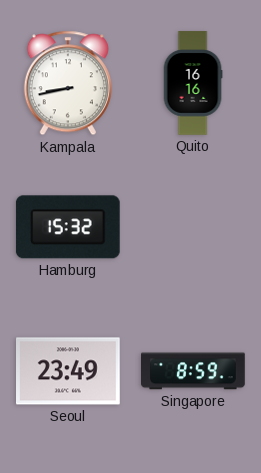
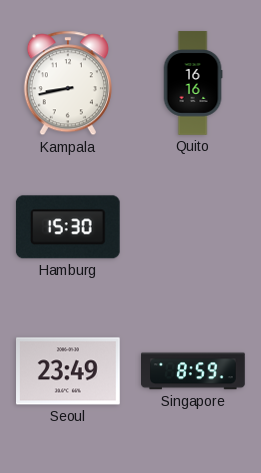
Hamburg: 15:32 -> 15:30
